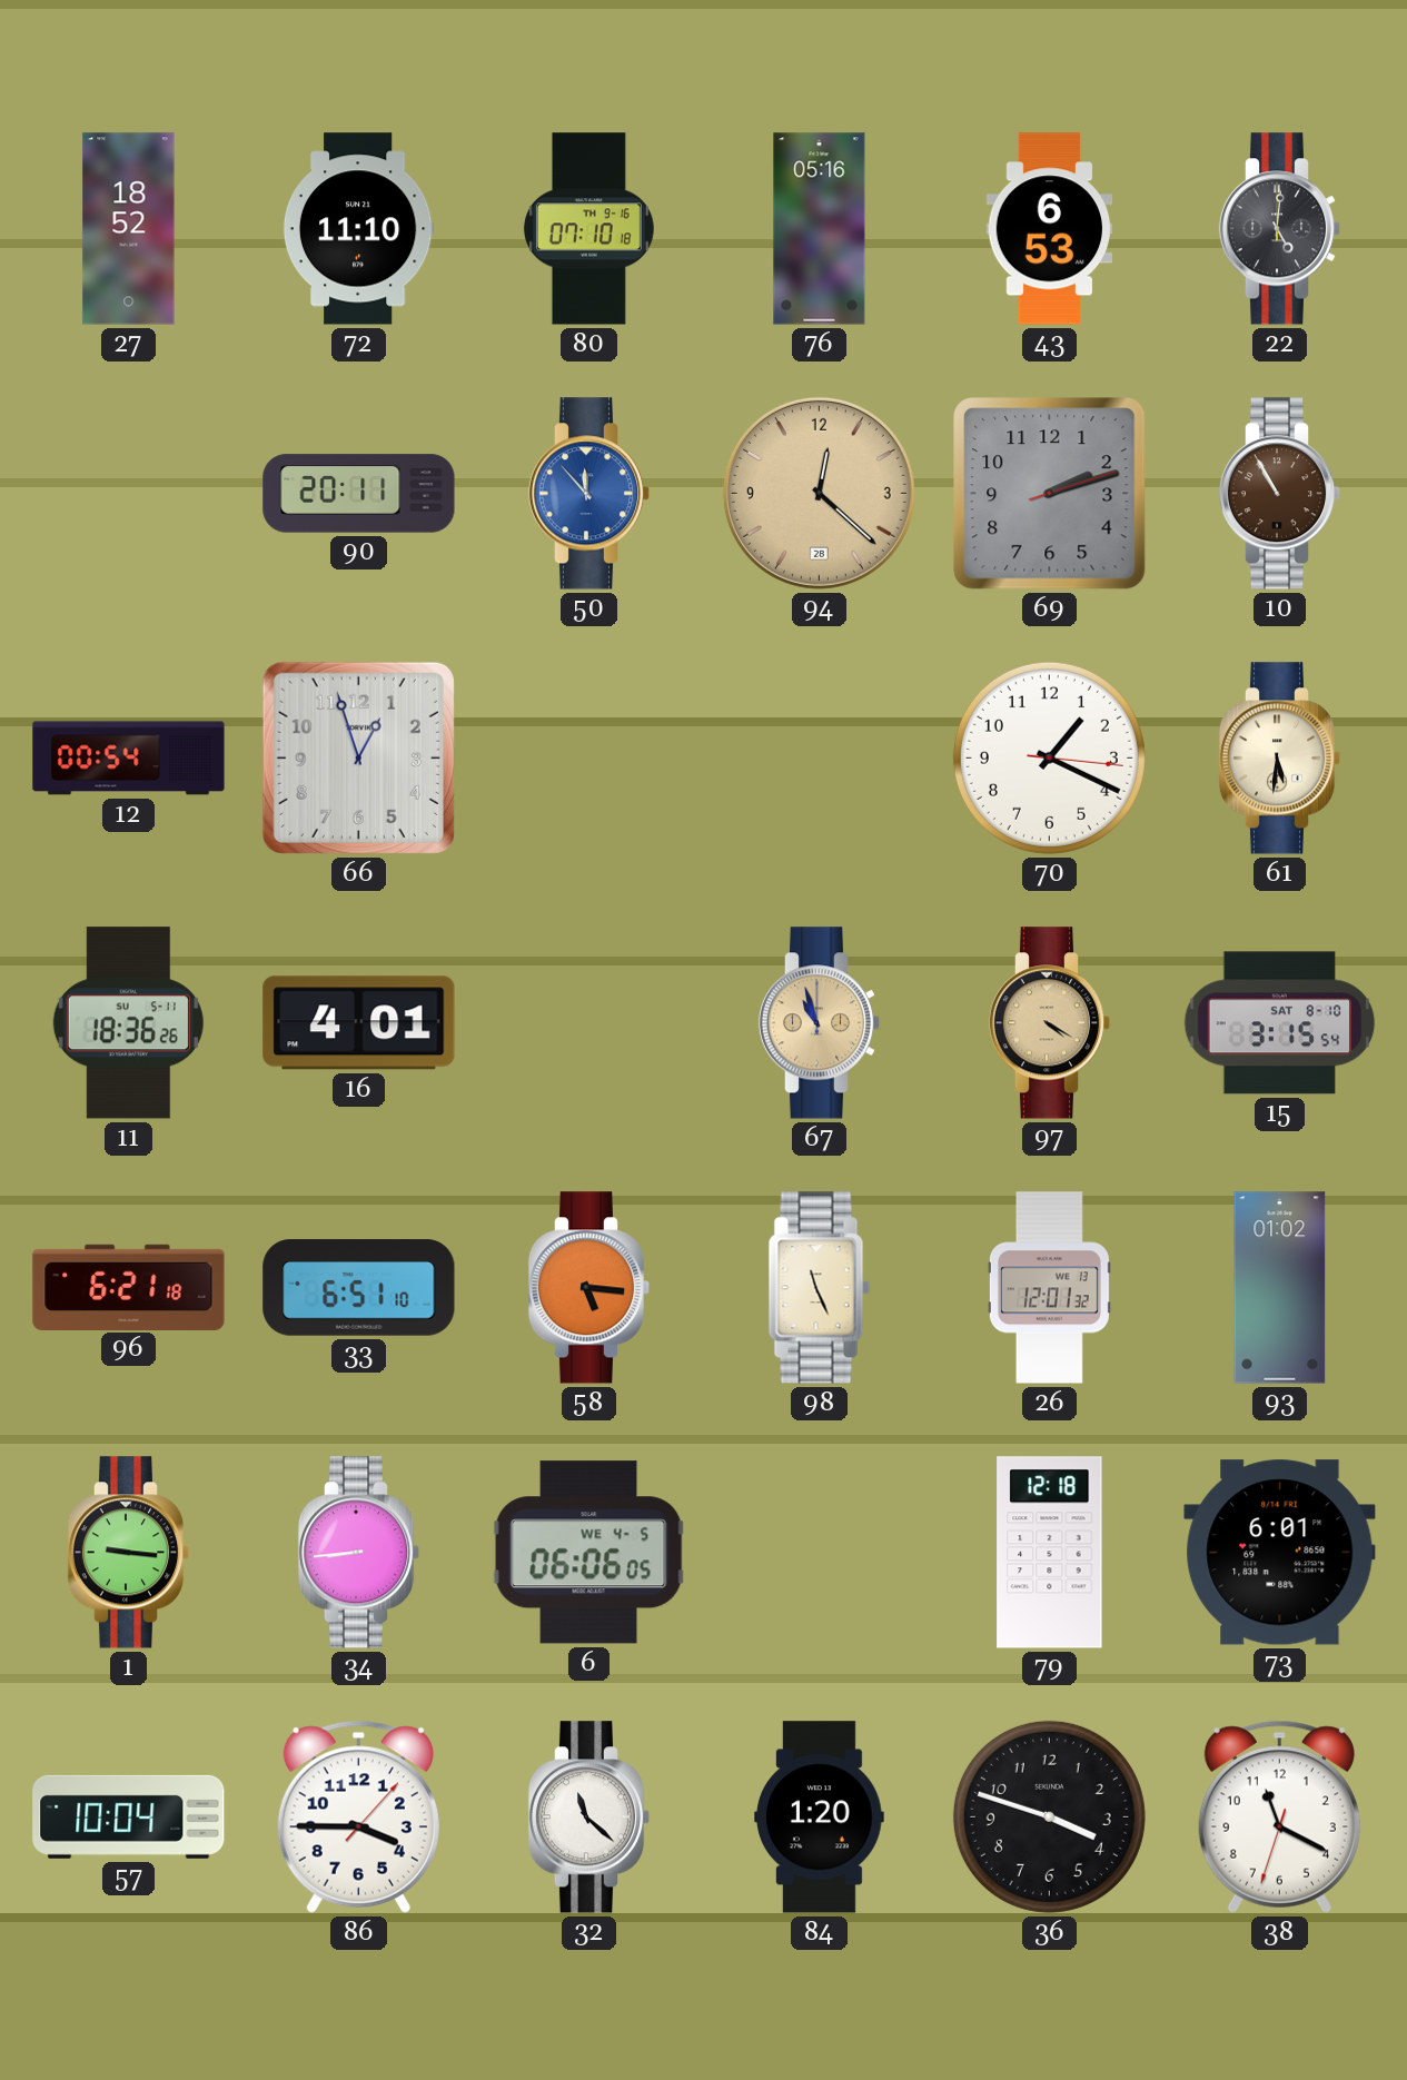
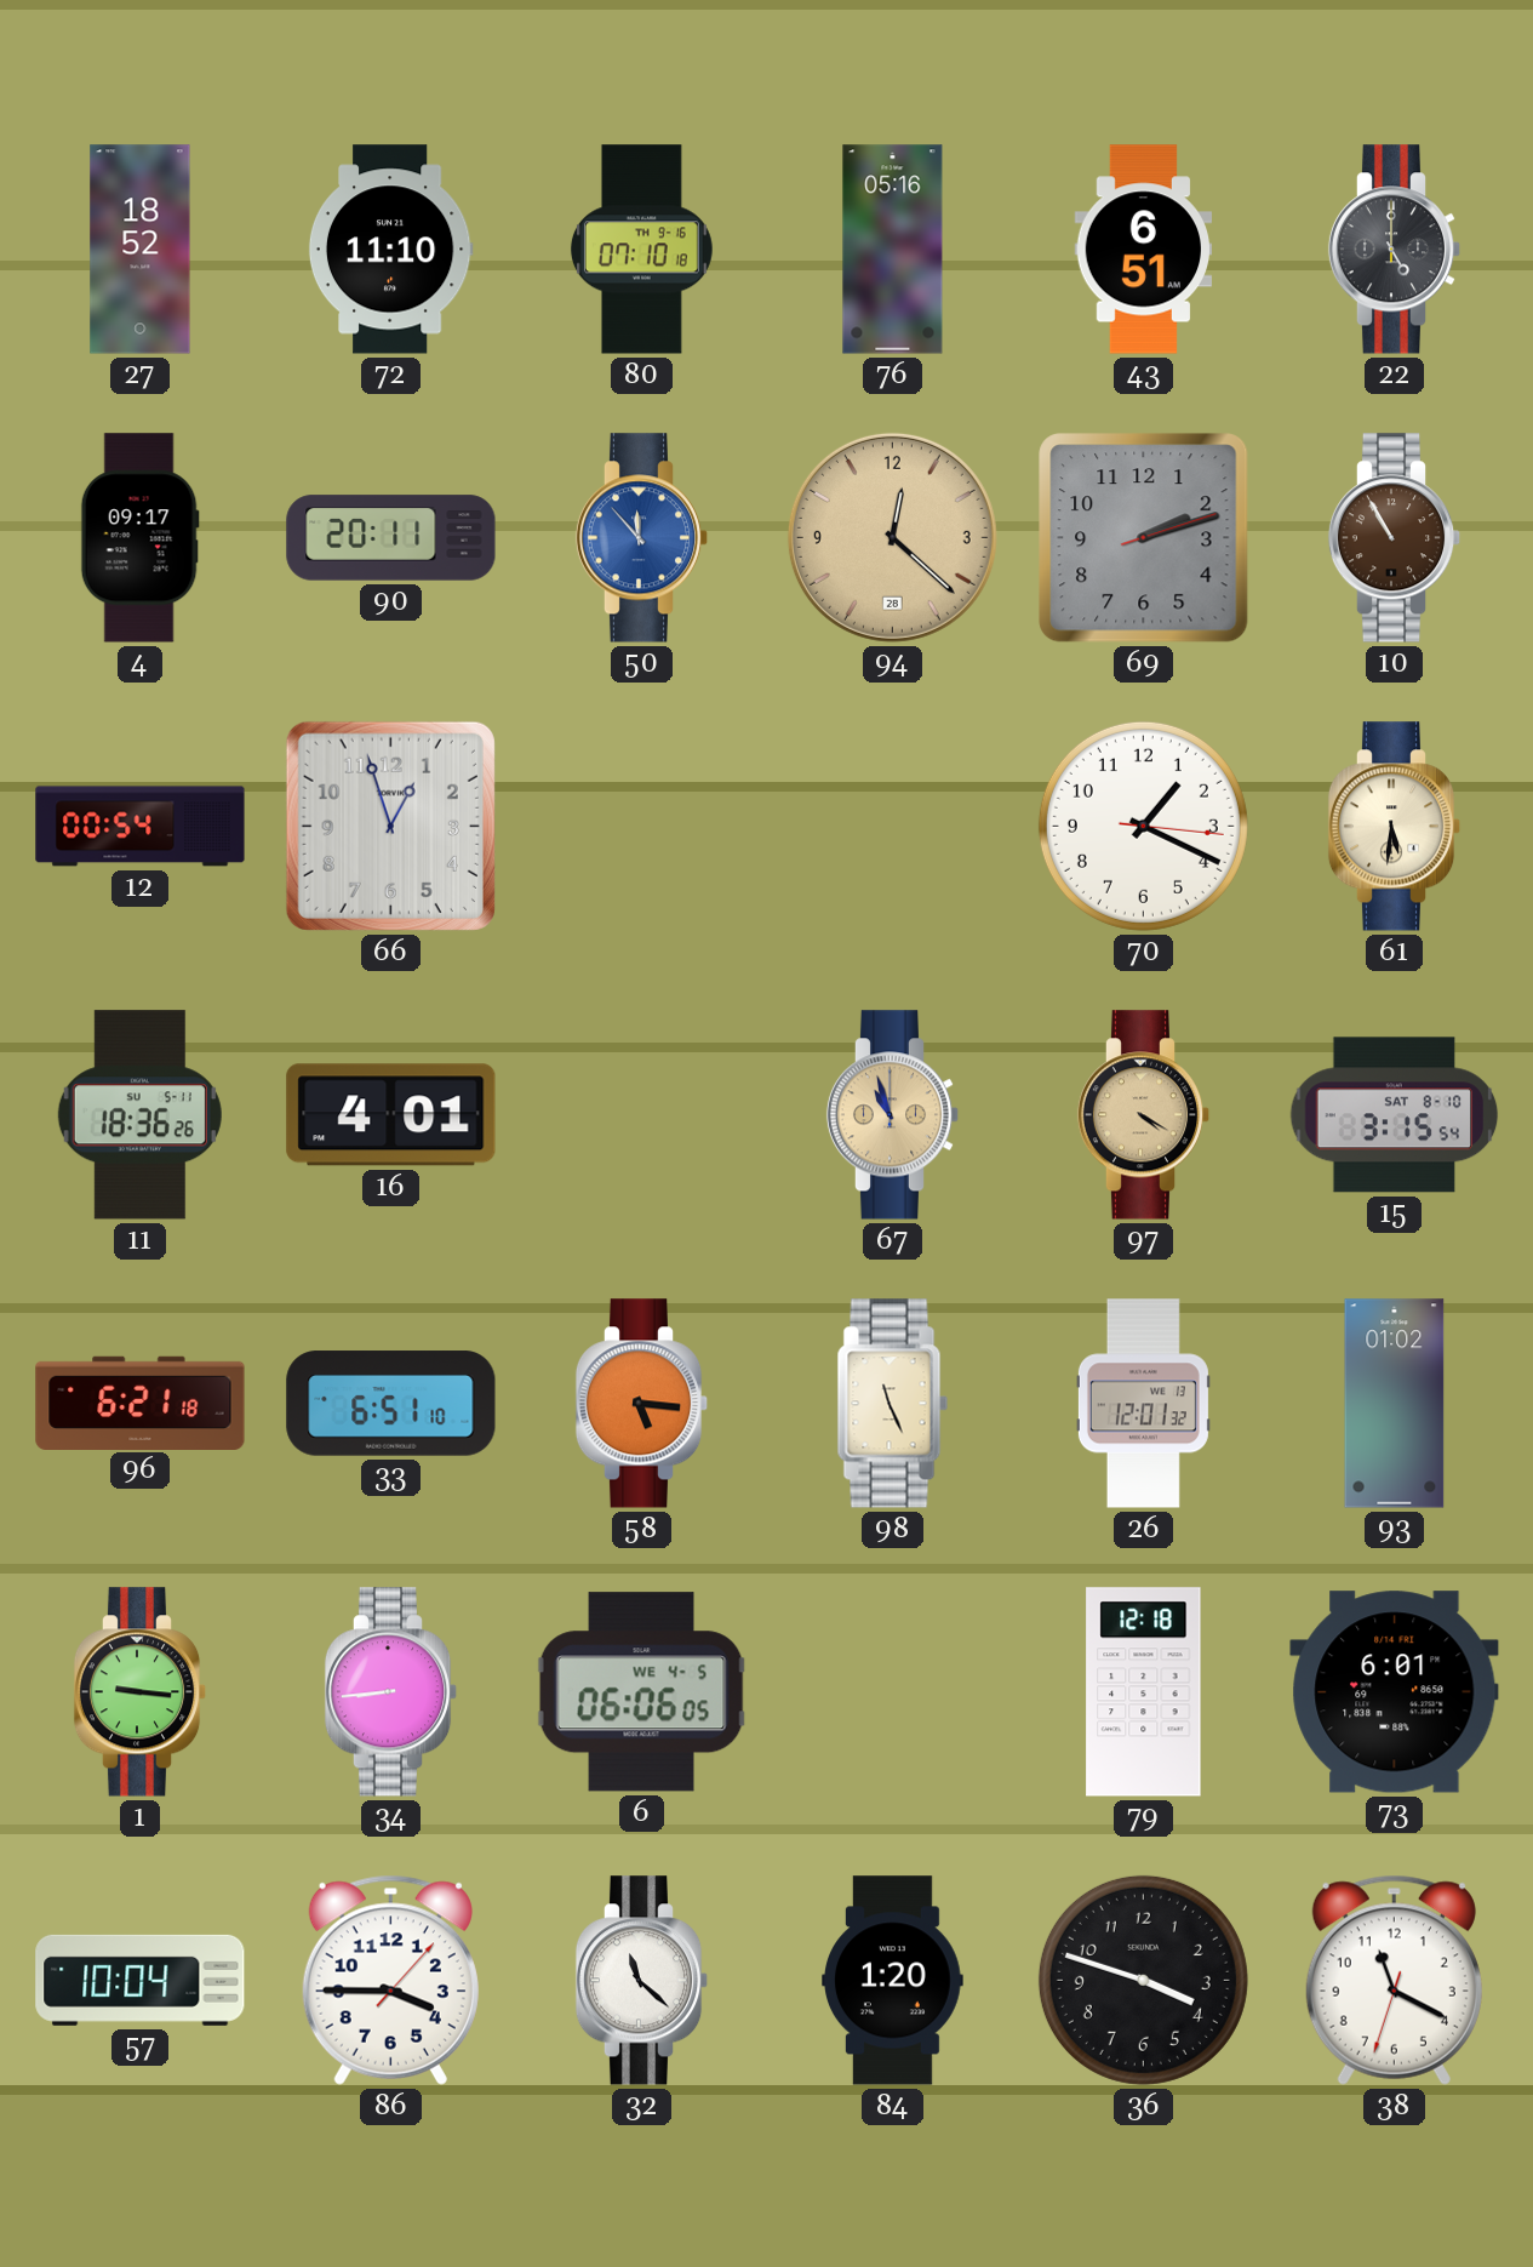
43: 6:53 -> 6:51
22: 5:01 -> 5:00
4: none -> 09:17
